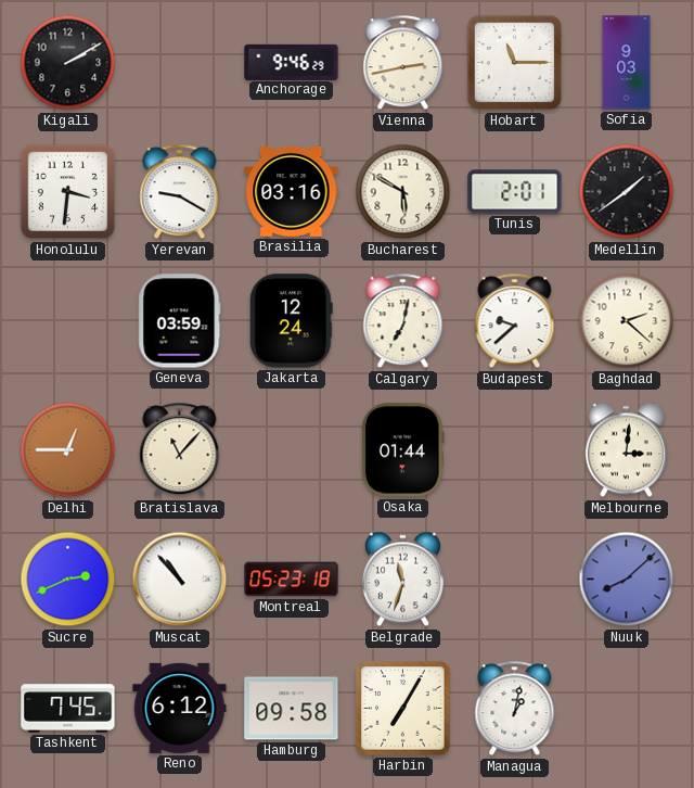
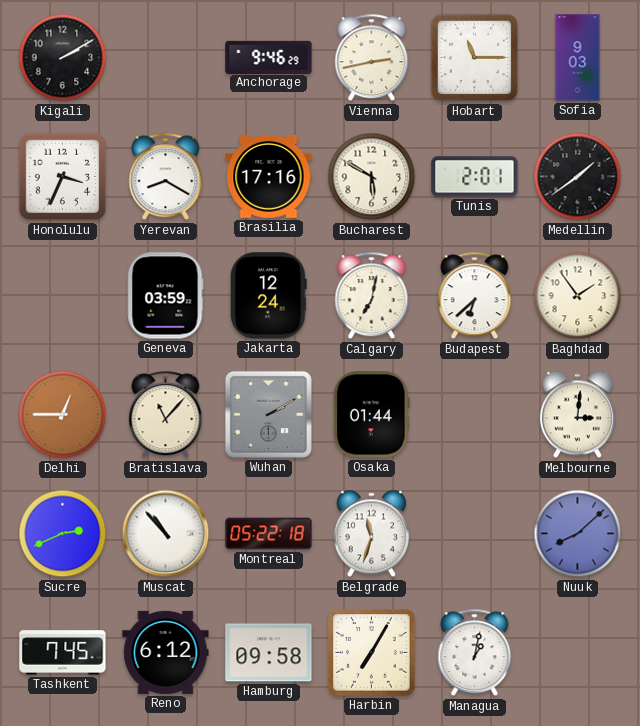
Honolulu: 3:31 -> 3:34
Yerevan: 9:20 -> 8:20
Brasilia: 03:16 -> 17:16
Budapest: 9:38 -> 6:38
Baghdad: 2:22 -> 1:54
Wuhan: none -> 2:10
Montreal: 05:23 -> 05:22
